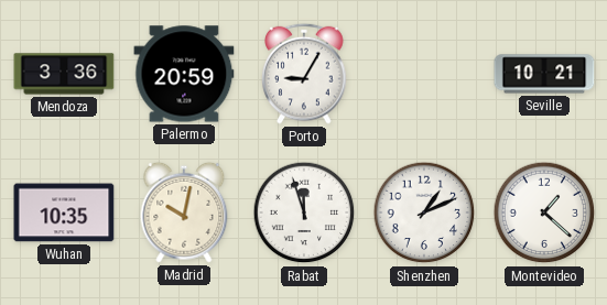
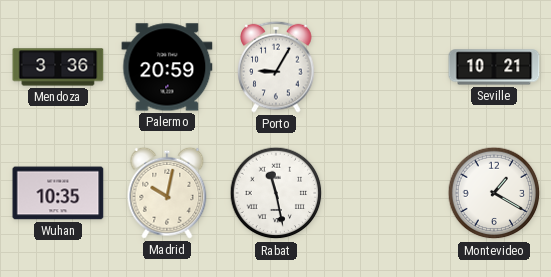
Rabat: 11:57 -> 11:28
Shenzhen: 1:11 -> none
Montevideo: 1:22 -> 1:20
